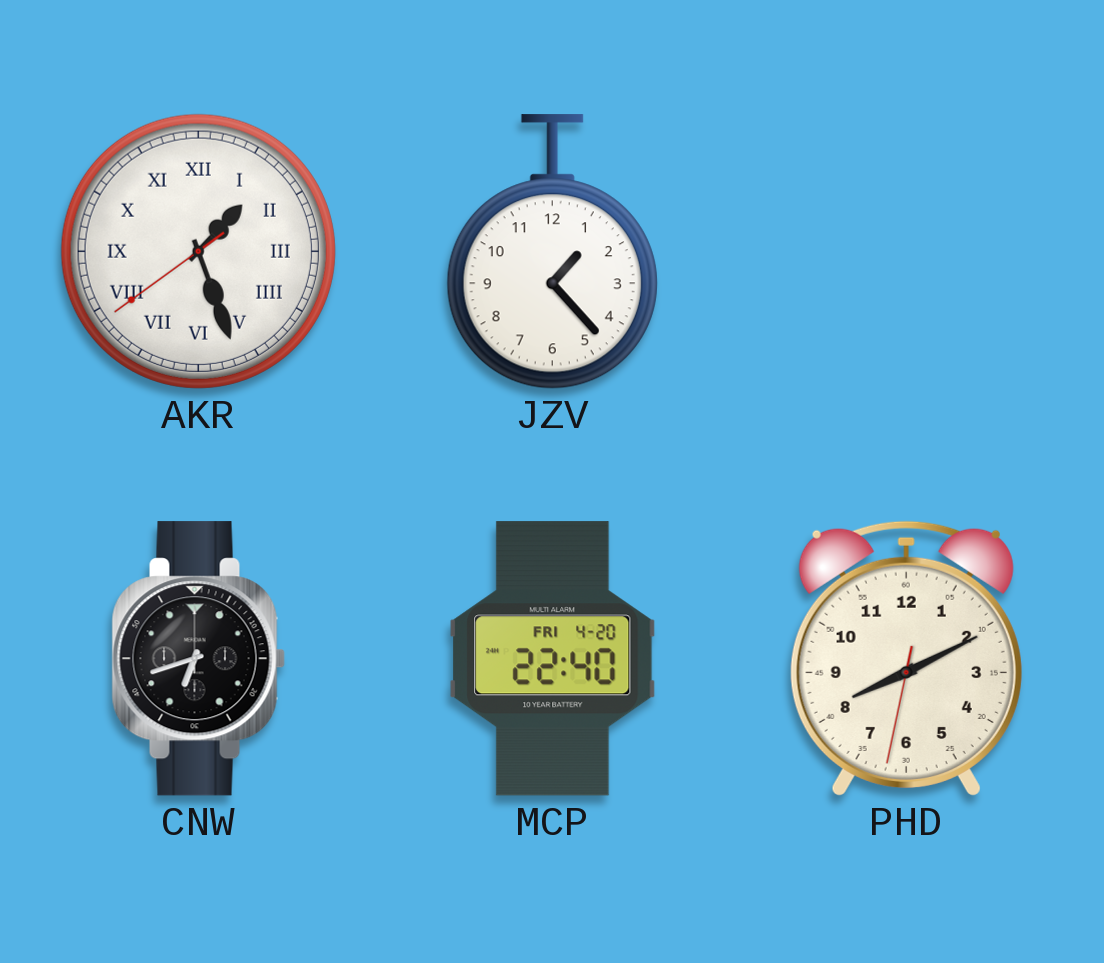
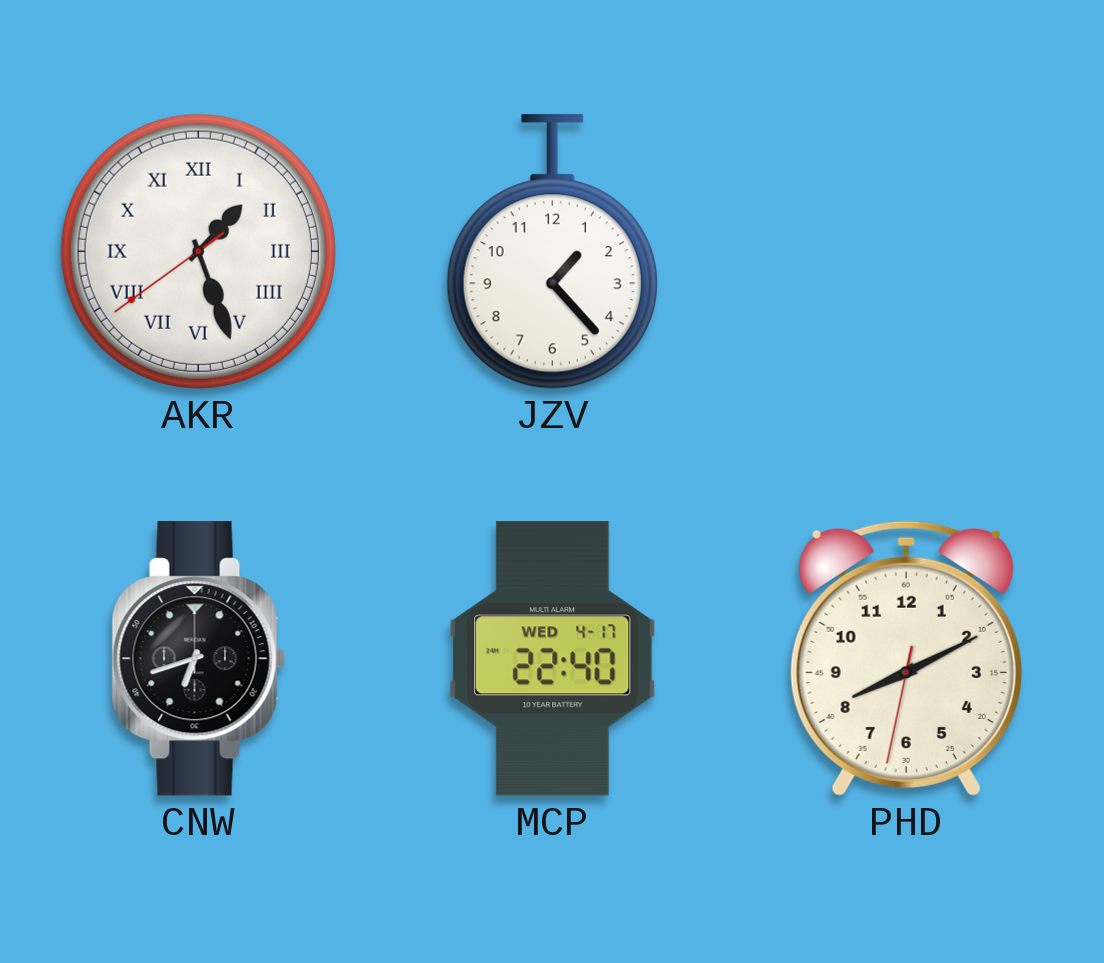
MCP date: FRI 4-20 -> WED 4-17
